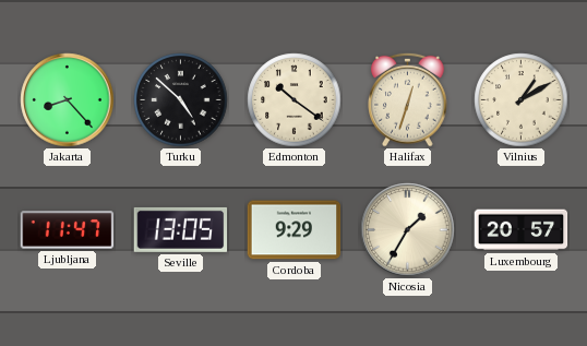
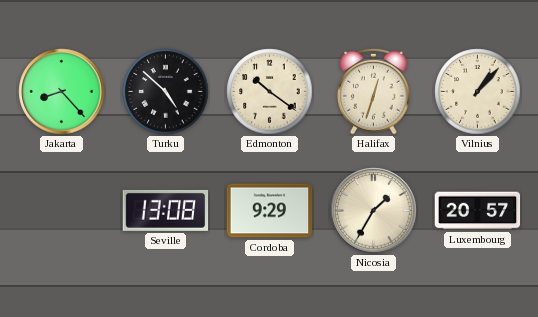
Vilnius: 1:10 -> 1:07
Ljubljana: 11:47 -> none
Seville: 13:05 -> 13:08
